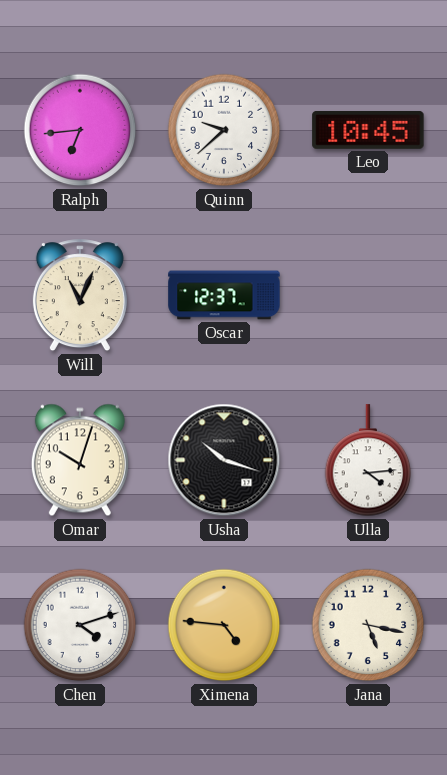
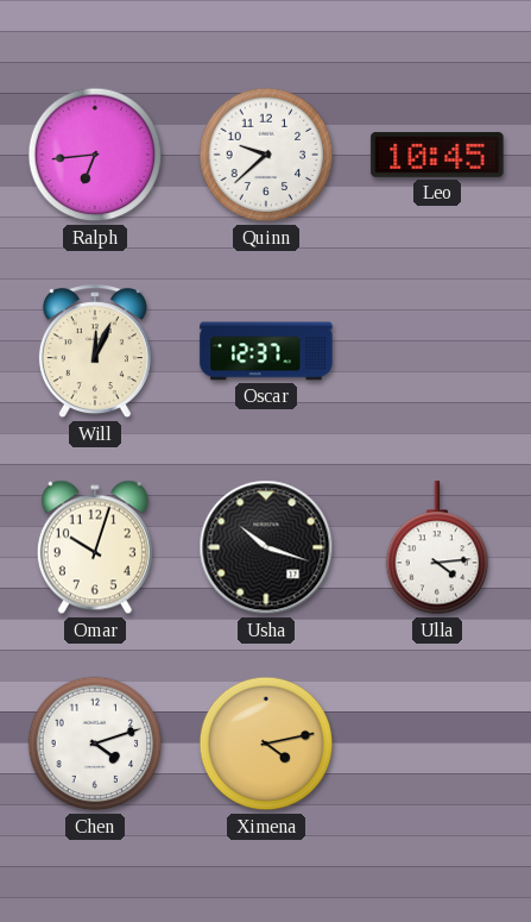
Will: 11:04 -> 12:04
Ximena: 4:46 -> 4:13
Jana: 5:17 -> none
